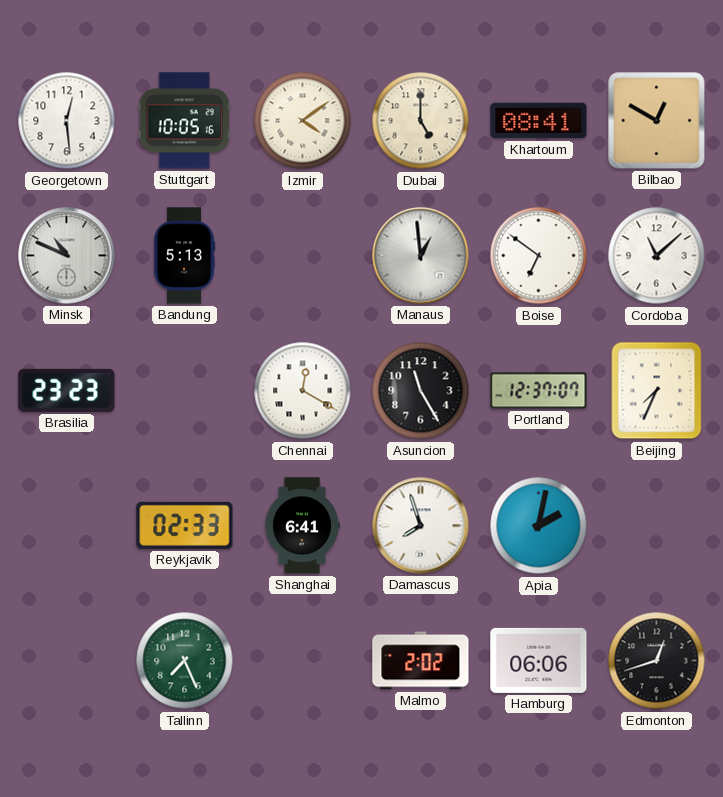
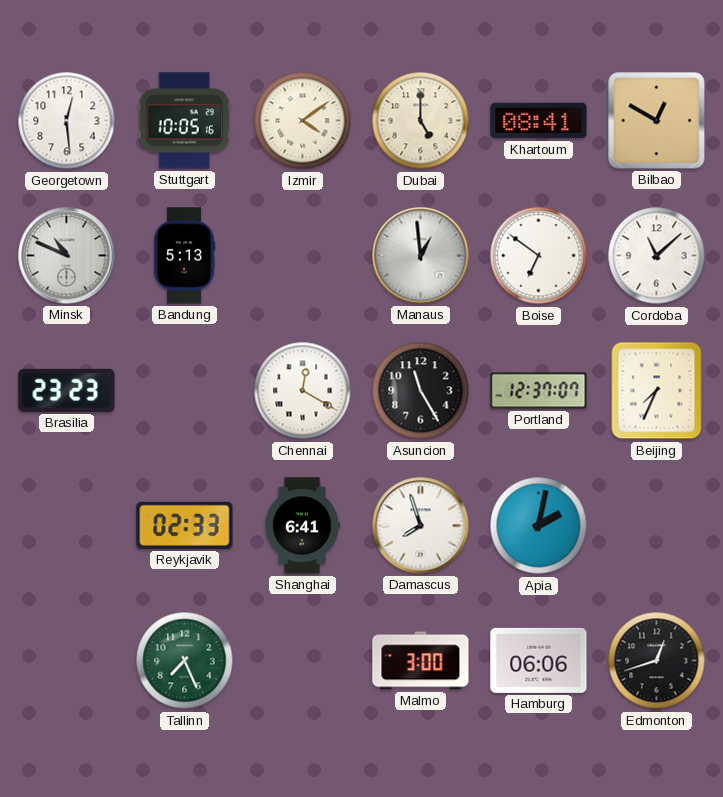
Malmo: 2:02 -> 3:00
